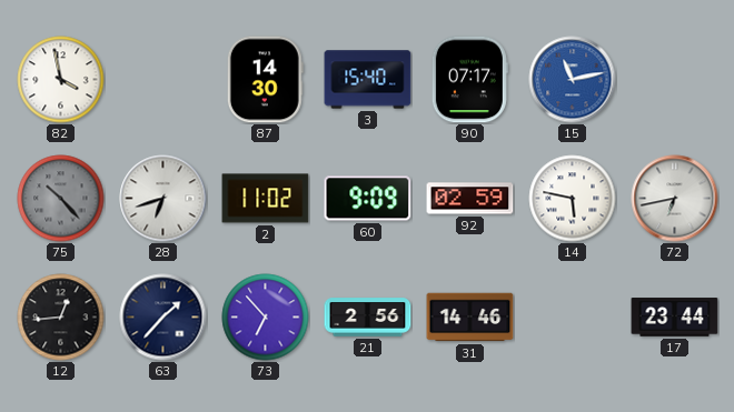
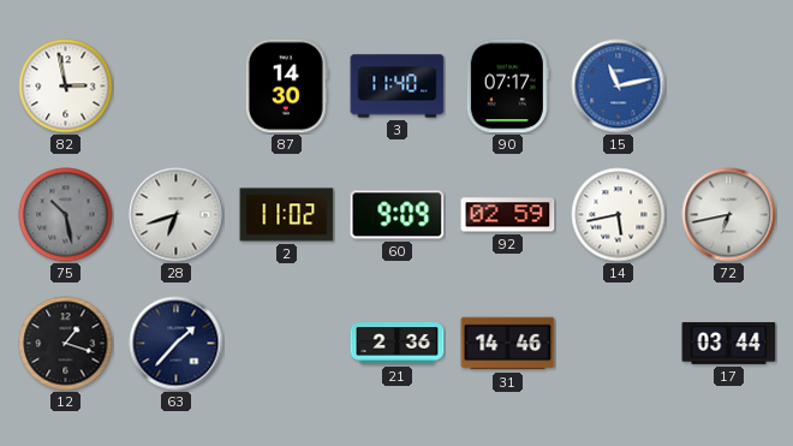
82: 3:58 -> 2:58
3: 15:40 -> 11:40
75: 10:23 -> 10:28
14: 5:47 -> 5:43
12: 12:44 -> 1:18
73: 6:53 -> none
21: 2:56 -> 2:36
17: 23:44 -> 03:44
